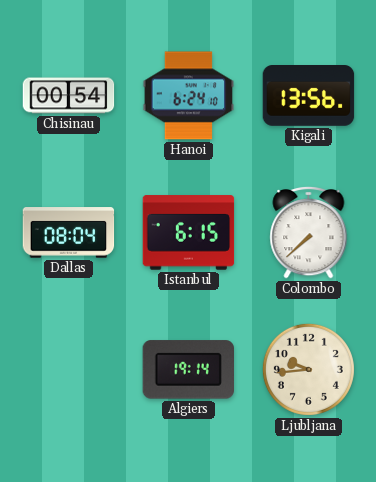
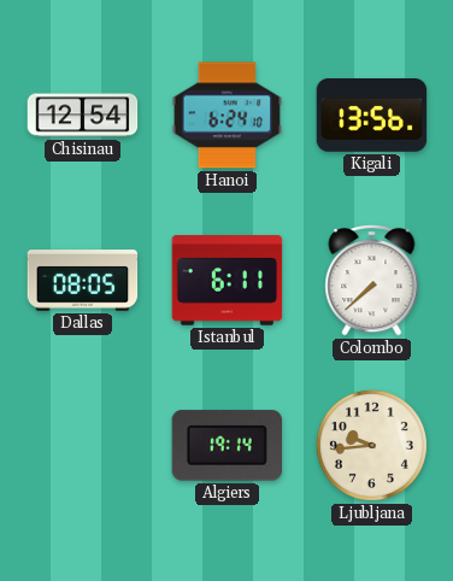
Chisinau: 00:54 -> 12:54
Dallas: 08:04 -> 08:05
Istanbul: 6:15 -> 6:11
